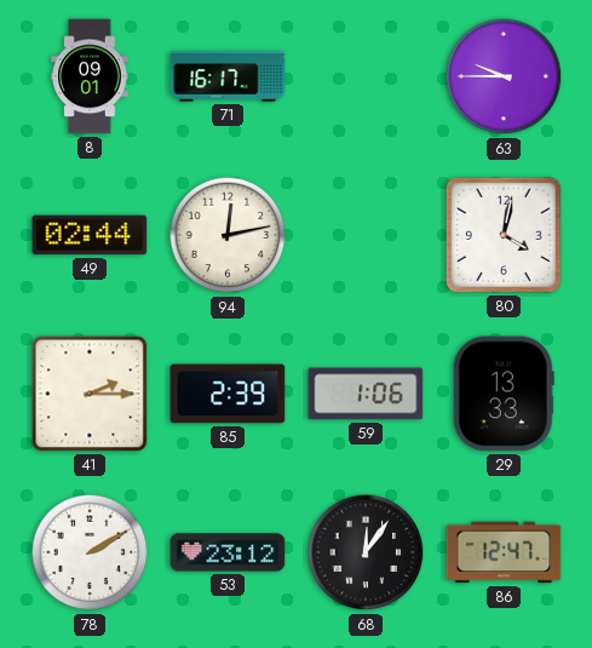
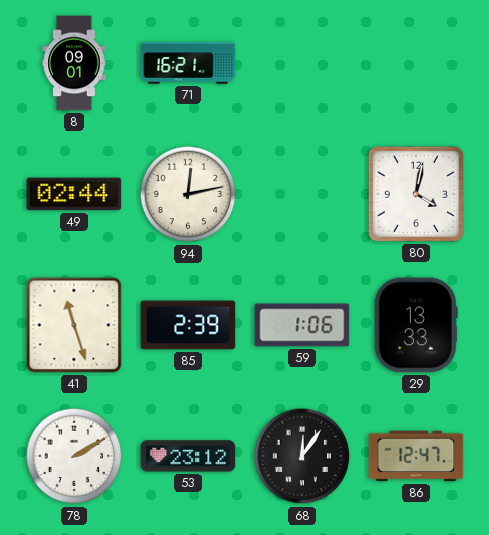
71: 16:17 -> 16:21
63: 9:45 -> none
41: 2:15 -> 11:27
